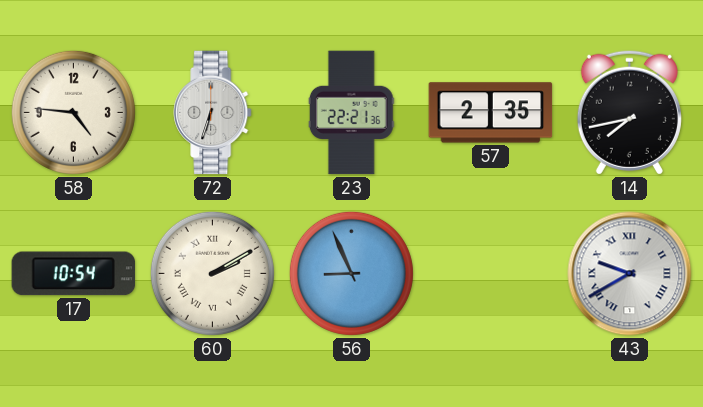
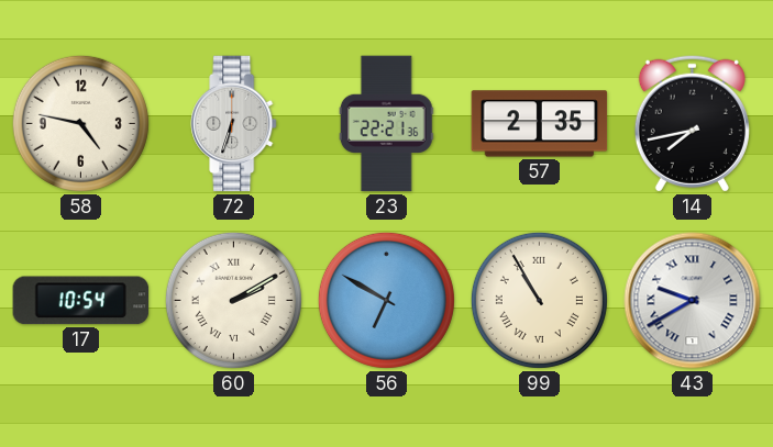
58: 4:46 -> 4:47
56: 8:56 -> 6:50
99: none -> 10:55
